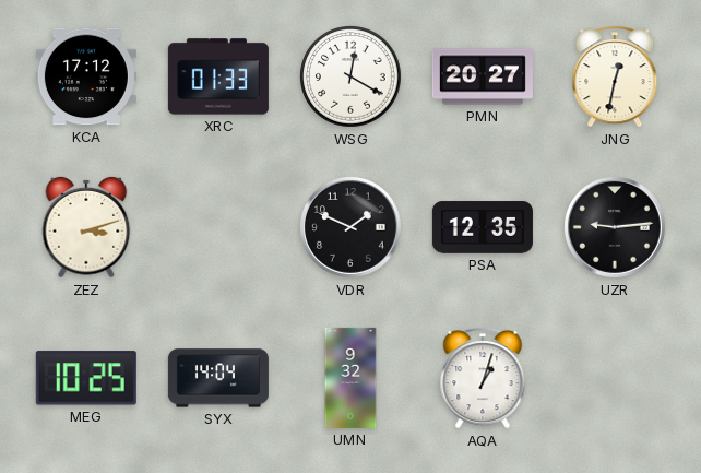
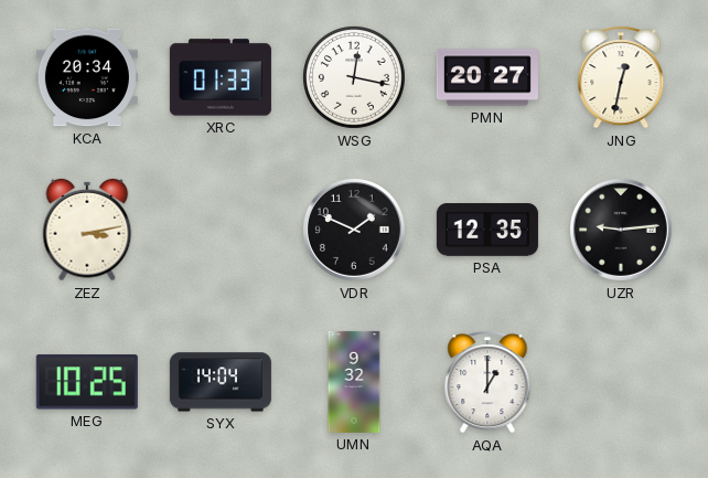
KCA: 17:12 -> 20:34
WSG: 12:20 -> 12:17
ZEZ: 3:12 -> 3:13
AQA: 1:03 -> 1:00
